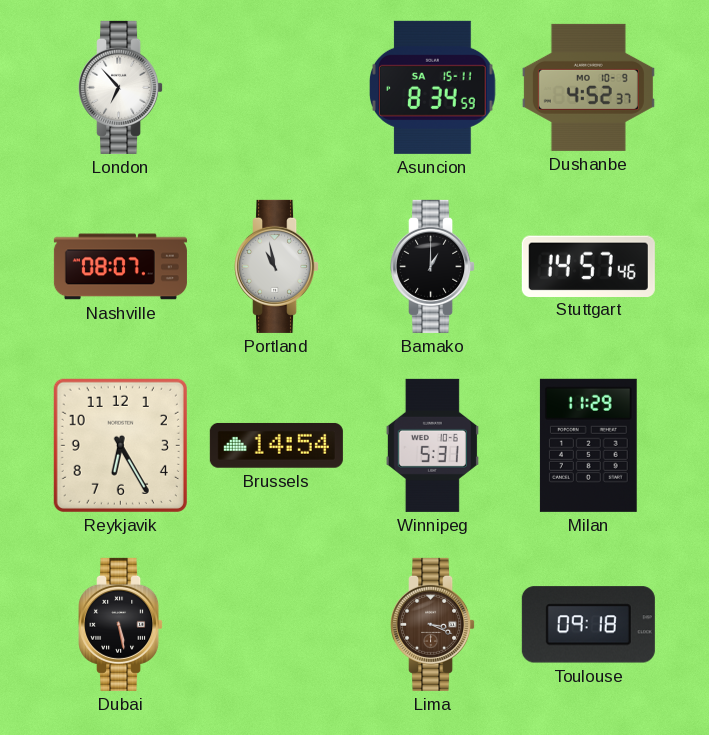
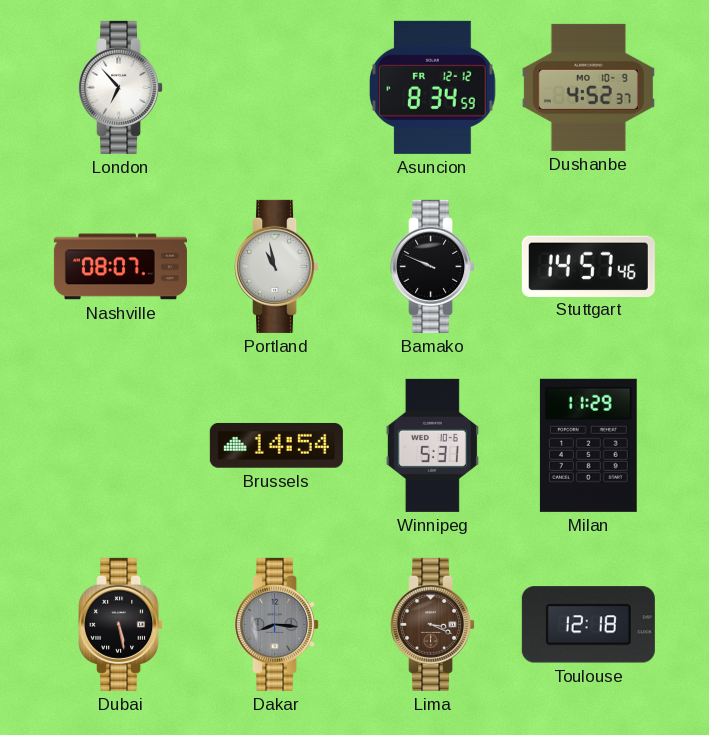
Asuncion date: SA 15-11 -> FR 12-12
Bamako: 1:00 -> 9:49
Reykjavik: 6:25 -> none
Dakar: none -> 8:16
Toulouse: 09:18 -> 12:18
